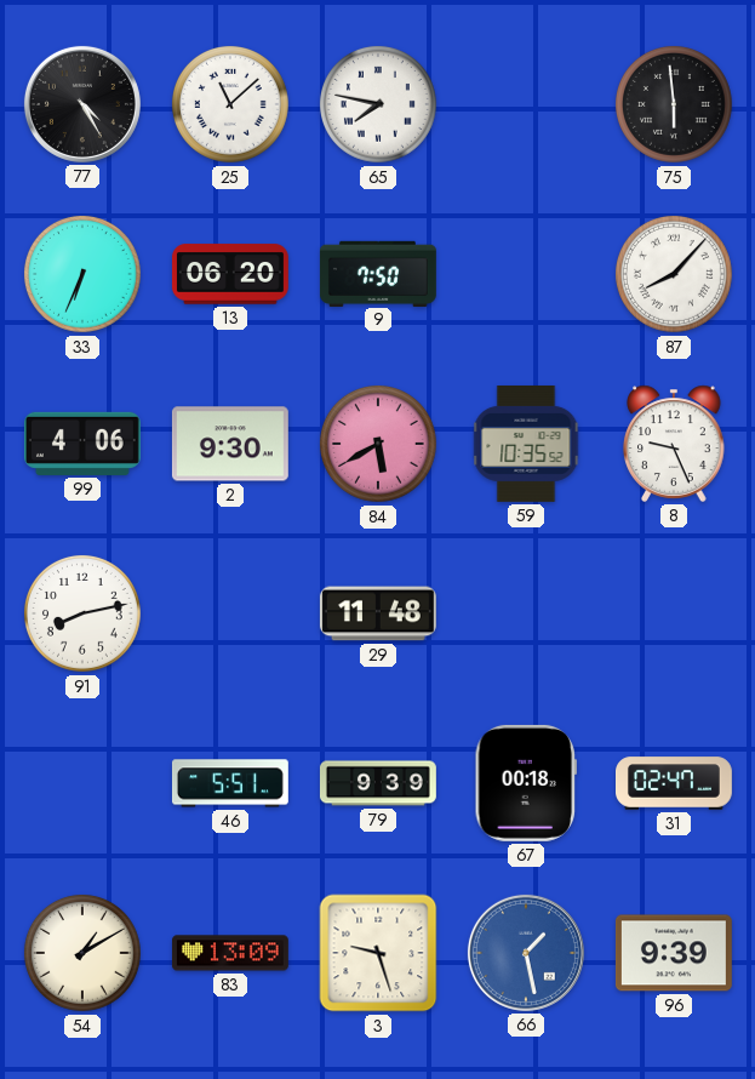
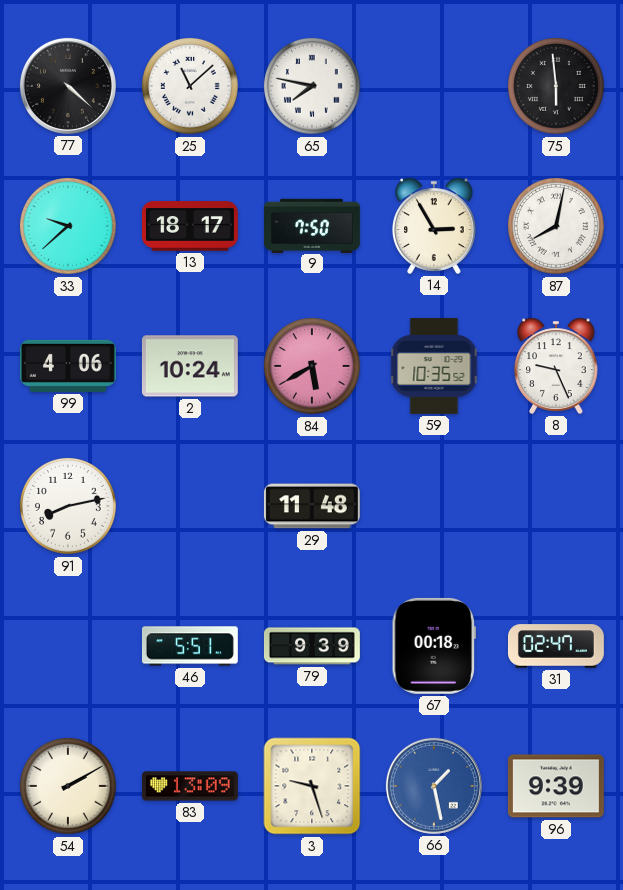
77: 4:25 -> 4:22
33: 6:34 -> 9:38
13: 06:20 -> 18:17
14: none -> 2:55
87: 8:07 -> 8:02
2: 9:30 -> 10:24
54: 1:10 -> 2:10
